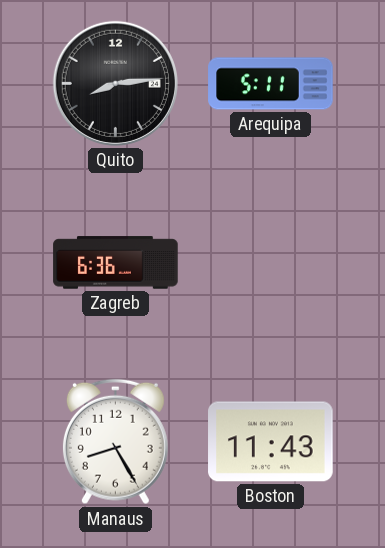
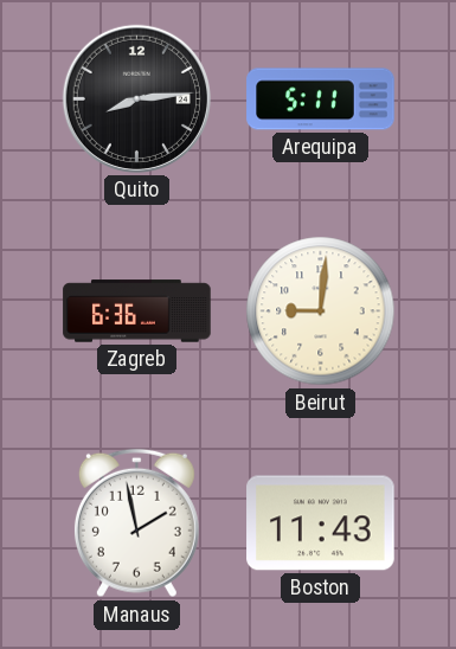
Beirut: none -> 9:01
Manaus: 8:25 -> 1:58
